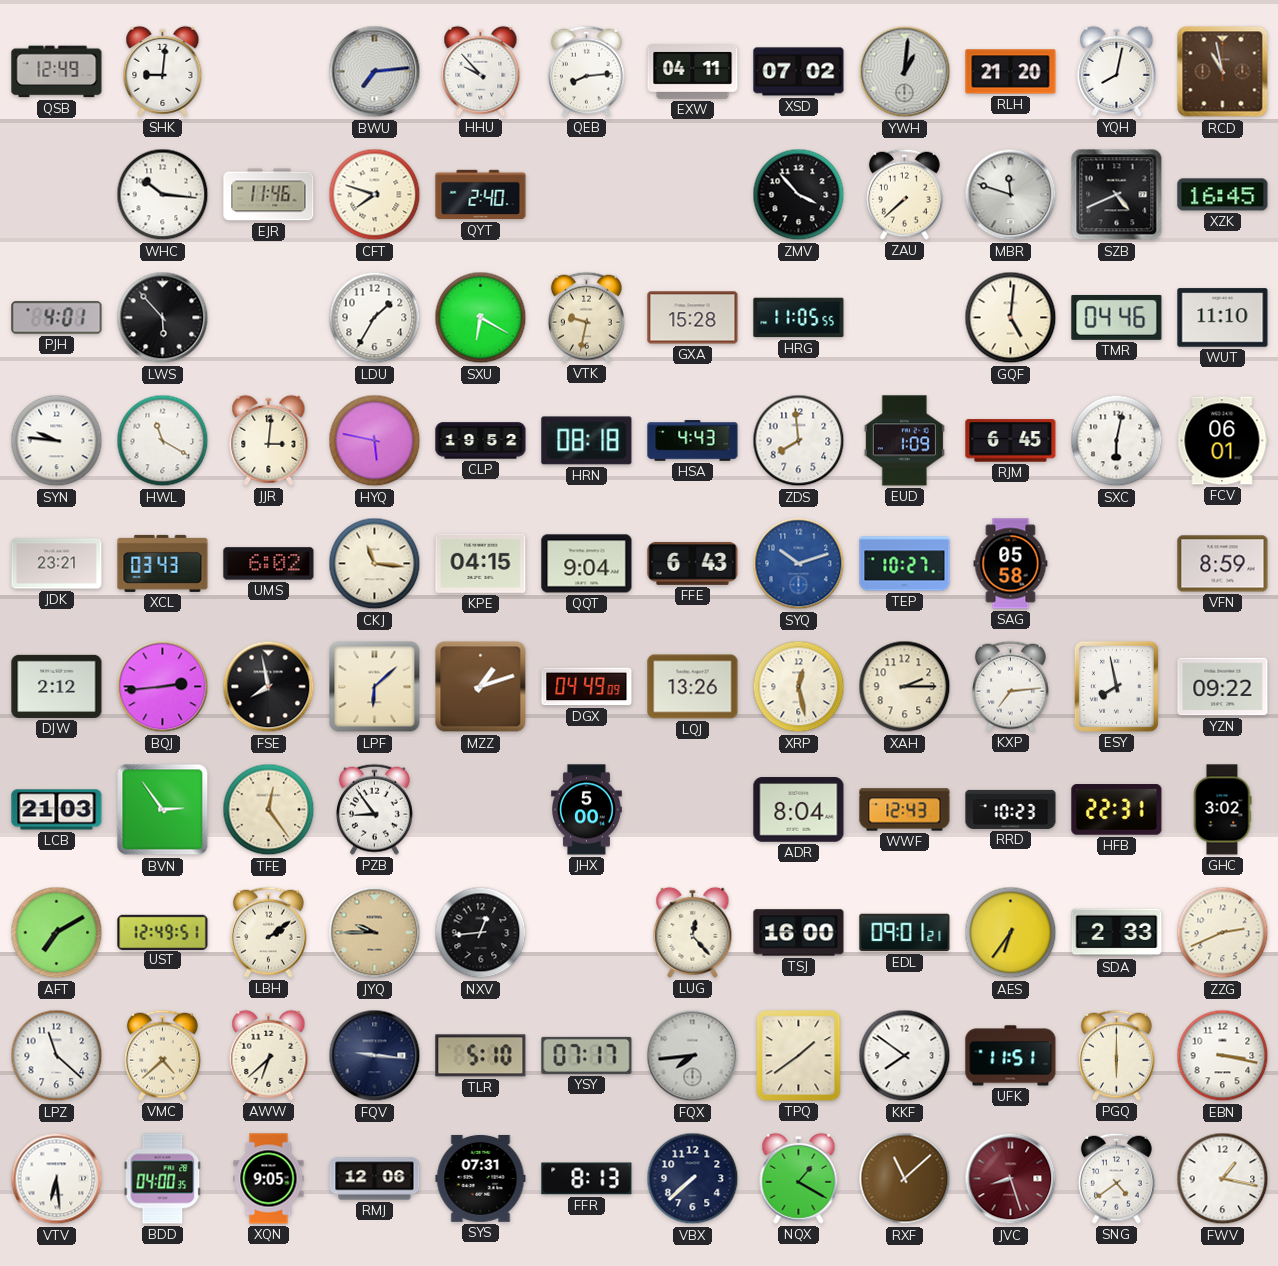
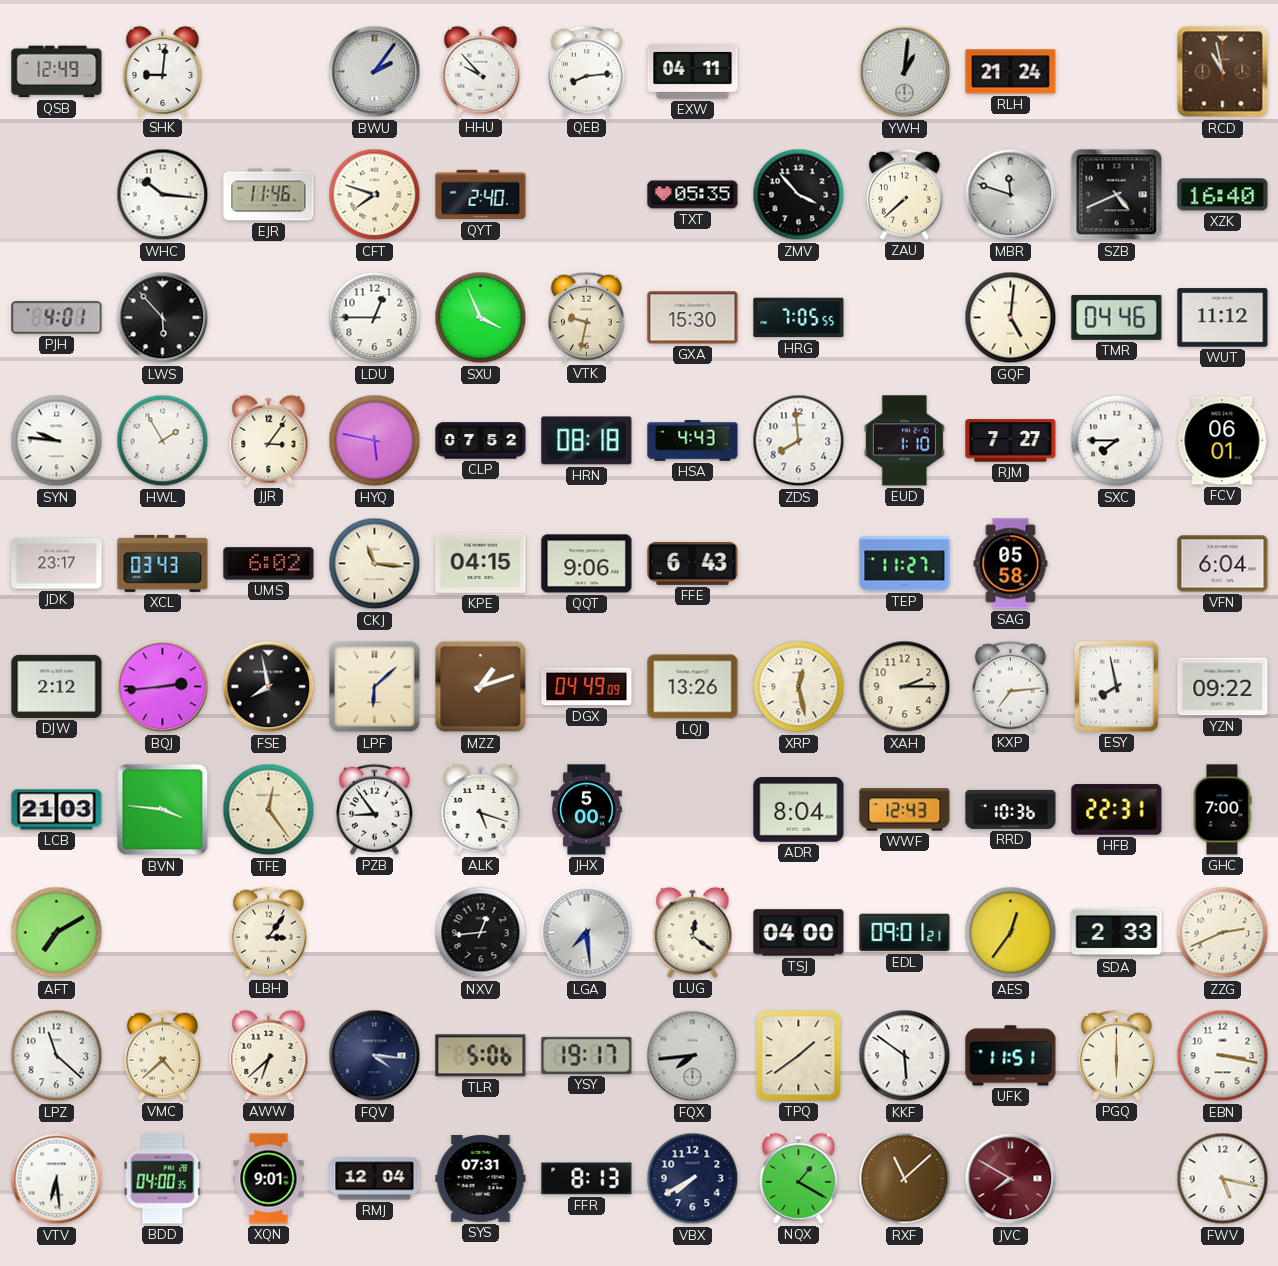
BWU: 7:14 -> 2:06
XSD: 07:02 -> none
RLH: 21:20 -> 21:24
YQH: 8:02 -> none
TXT: none -> 05:35
XZK: 16:45 -> 16:40
LDU: 1:35 -> 12:45
SXU: 6:20 -> 3:56
GXA: 15:28 -> 15:30
HRG: 11:05 -> 7:05
WUT: 11:10 -> 11:12
HWL: 11:20 -> 1:55
JJR: 3:01 -> 3:06
CLP: 19:52 -> 07:52
EUD: 1:09 -> 1:10
RJM: 6:45 -> 7:27
SXC: 6:02 -> 7:45
JDK: 23:21 -> 23:17
QQT: 9:04 -> 9:06
SYQ: 10:12 -> none
TEP: 10:27 -> 11:27
VFN: 8:59 -> 6:04
BVN: 2:54 -> 3:46
ALK: none -> 5:18
RRD: 10:23 -> 10:36
GHC: 3:02 -> 7:00
UST: 12:49 -> none
LBH: 2:09 -> 3:06
JYQ: 9:45 -> none
LGA: none -> 7:29
LUG: 12:23 -> 12:21
TSJ: 16:00 -> 04:00
AES: 6:36 -> 12:36
FQV: 9:16 -> 4:16
TLR: 5:10 -> 5:06
YSY: 07:17 -> 19:17
KKF: 7:51 -> 5:51
XQN: 9:05 -> 9:01
RMJ: 12:06 -> 12:04
VBX: 7:38 -> 7:40
JVC: 8:27 -> 7:50
SNG: 4:39 -> none
FWV: 1:17 -> 5:17
